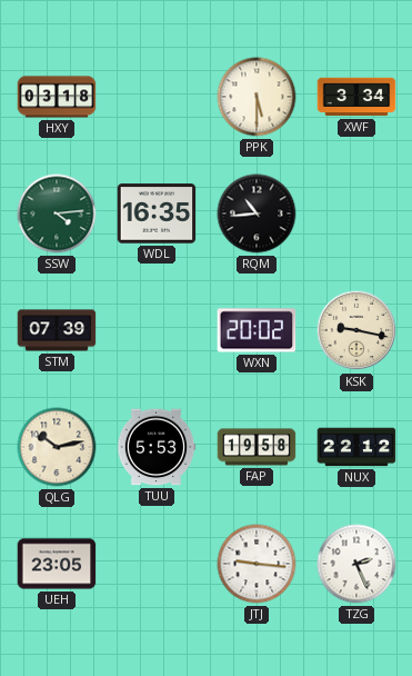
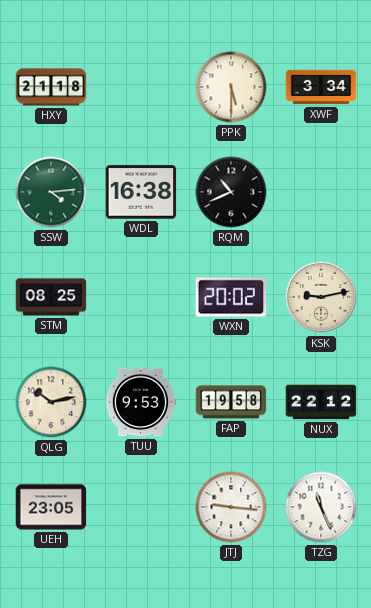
HXY: 03:18 -> 21:18
WDL: 16:35 -> 16:38
RQM: 10:44 -> 10:41
STM: 07:39 -> 08:25
KSK: 9:17 -> 9:13
TUU: 5:53 -> 9:53
TZG: 2:26 -> 11:26
